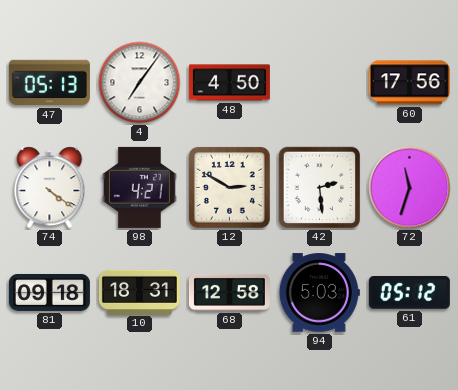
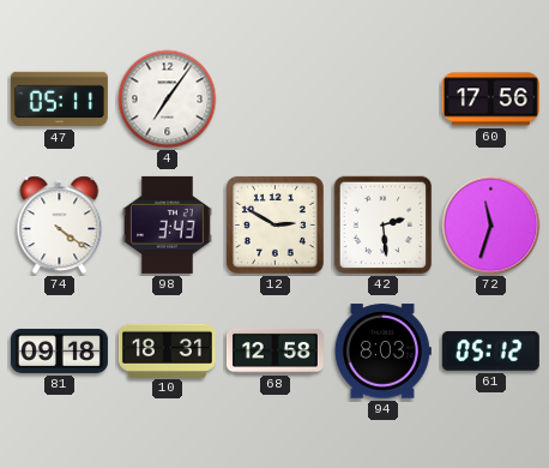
47: 05:13 -> 05:11
48: 4:50 -> none
98: 4:21 -> 3:43
94: 5:03 -> 8:03
